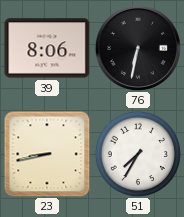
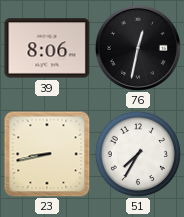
76: 6:32 -> 12:32
